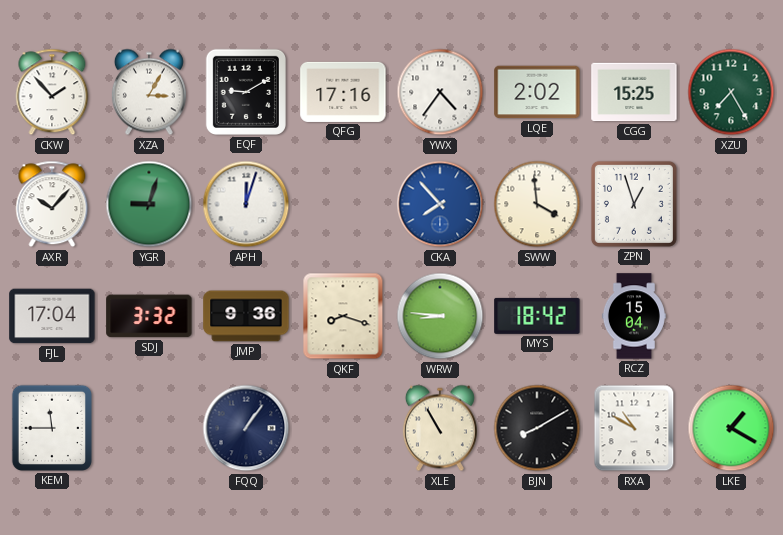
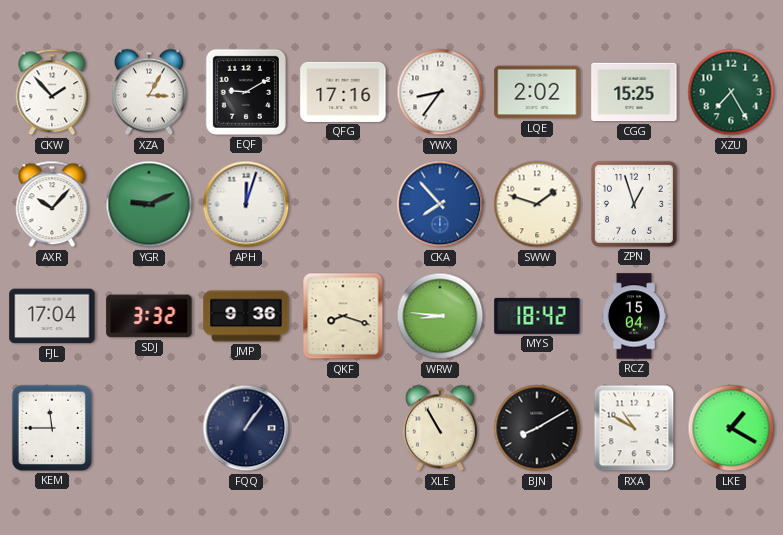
YWX: 4:36 -> 8:36
YGR: 9:03 -> 9:11
SWW: 3:59 -> 1:48
